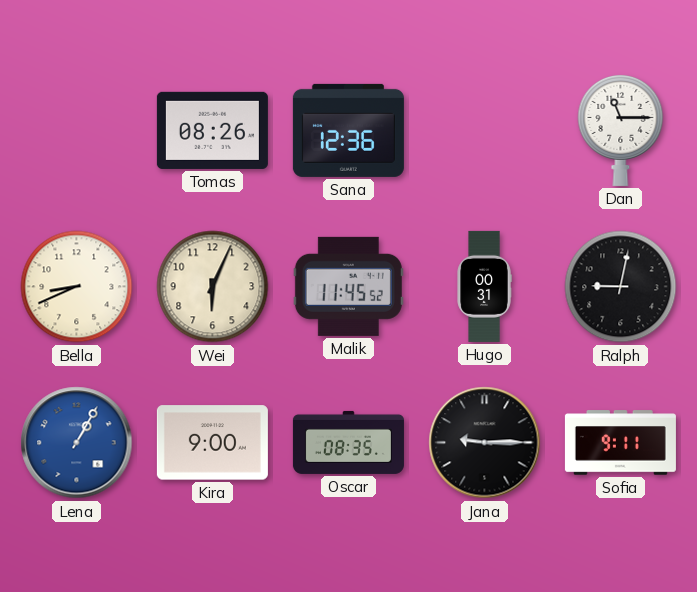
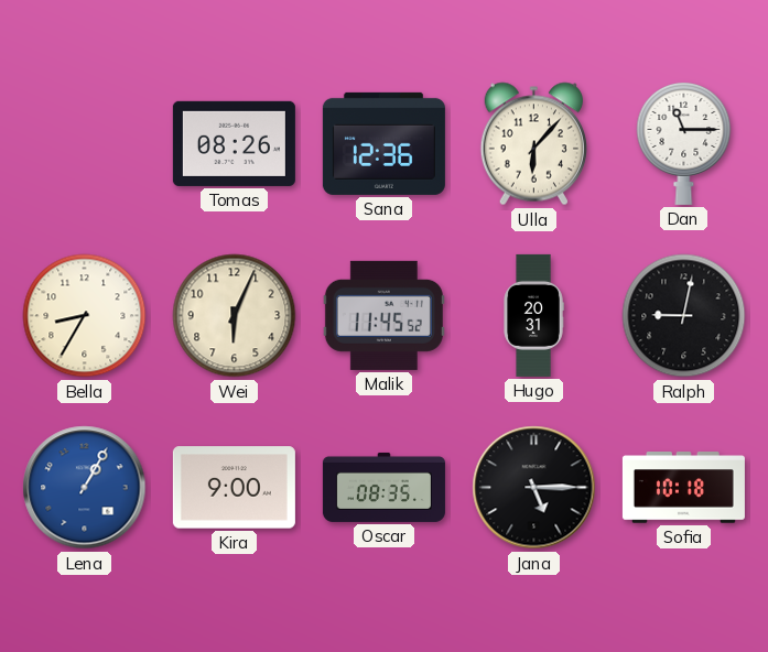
Ulla: none -> 6:07
Bella: 8:41 -> 8:35
Hugo: 00:31 -> 20:31
Jana: 9:15 -> 5:15
Sofia: 9:11 -> 10:18
